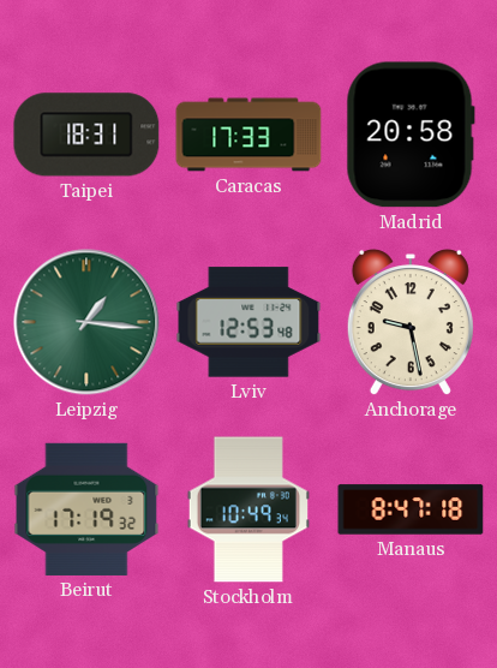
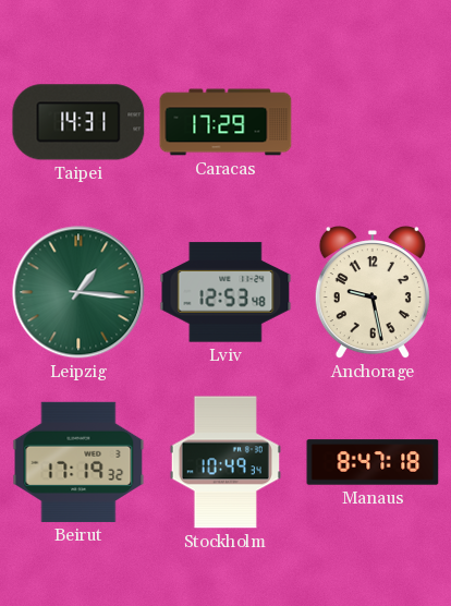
Taipei: 18:31 -> 14:31
Caracas: 17:33 -> 17:29
Madrid: 20:58 -> none
